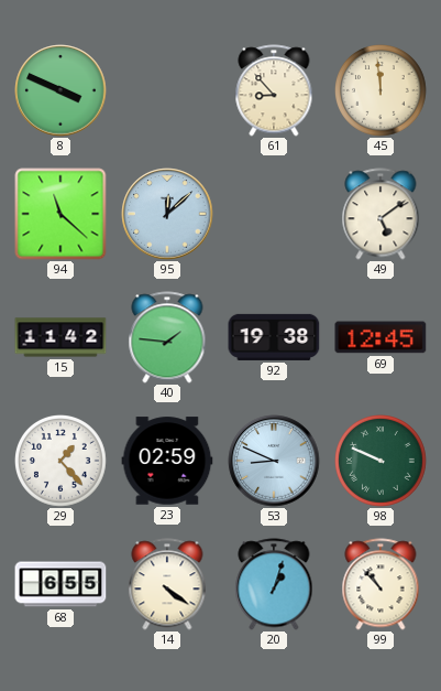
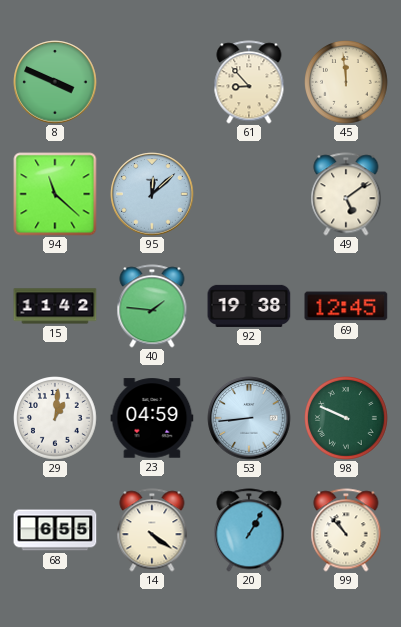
29: 1:23 -> 1:01
23: 02:59 -> 04:59
53: 8:49 -> 8:44
20: 1:03 -> 1:05
